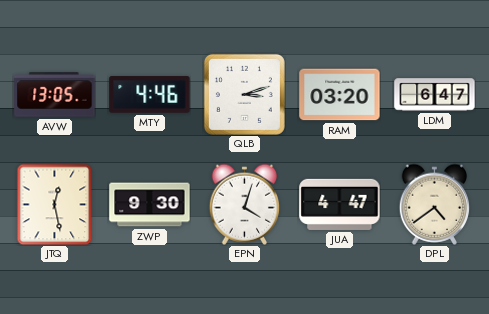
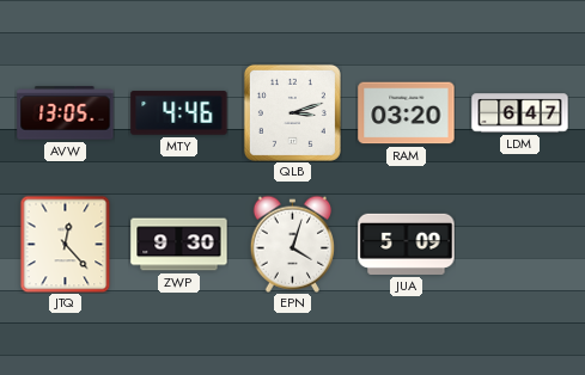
JTQ: 12:28 -> 12:23
JUA: 4:47 -> 5:09
DPL: 4:39 -> none
